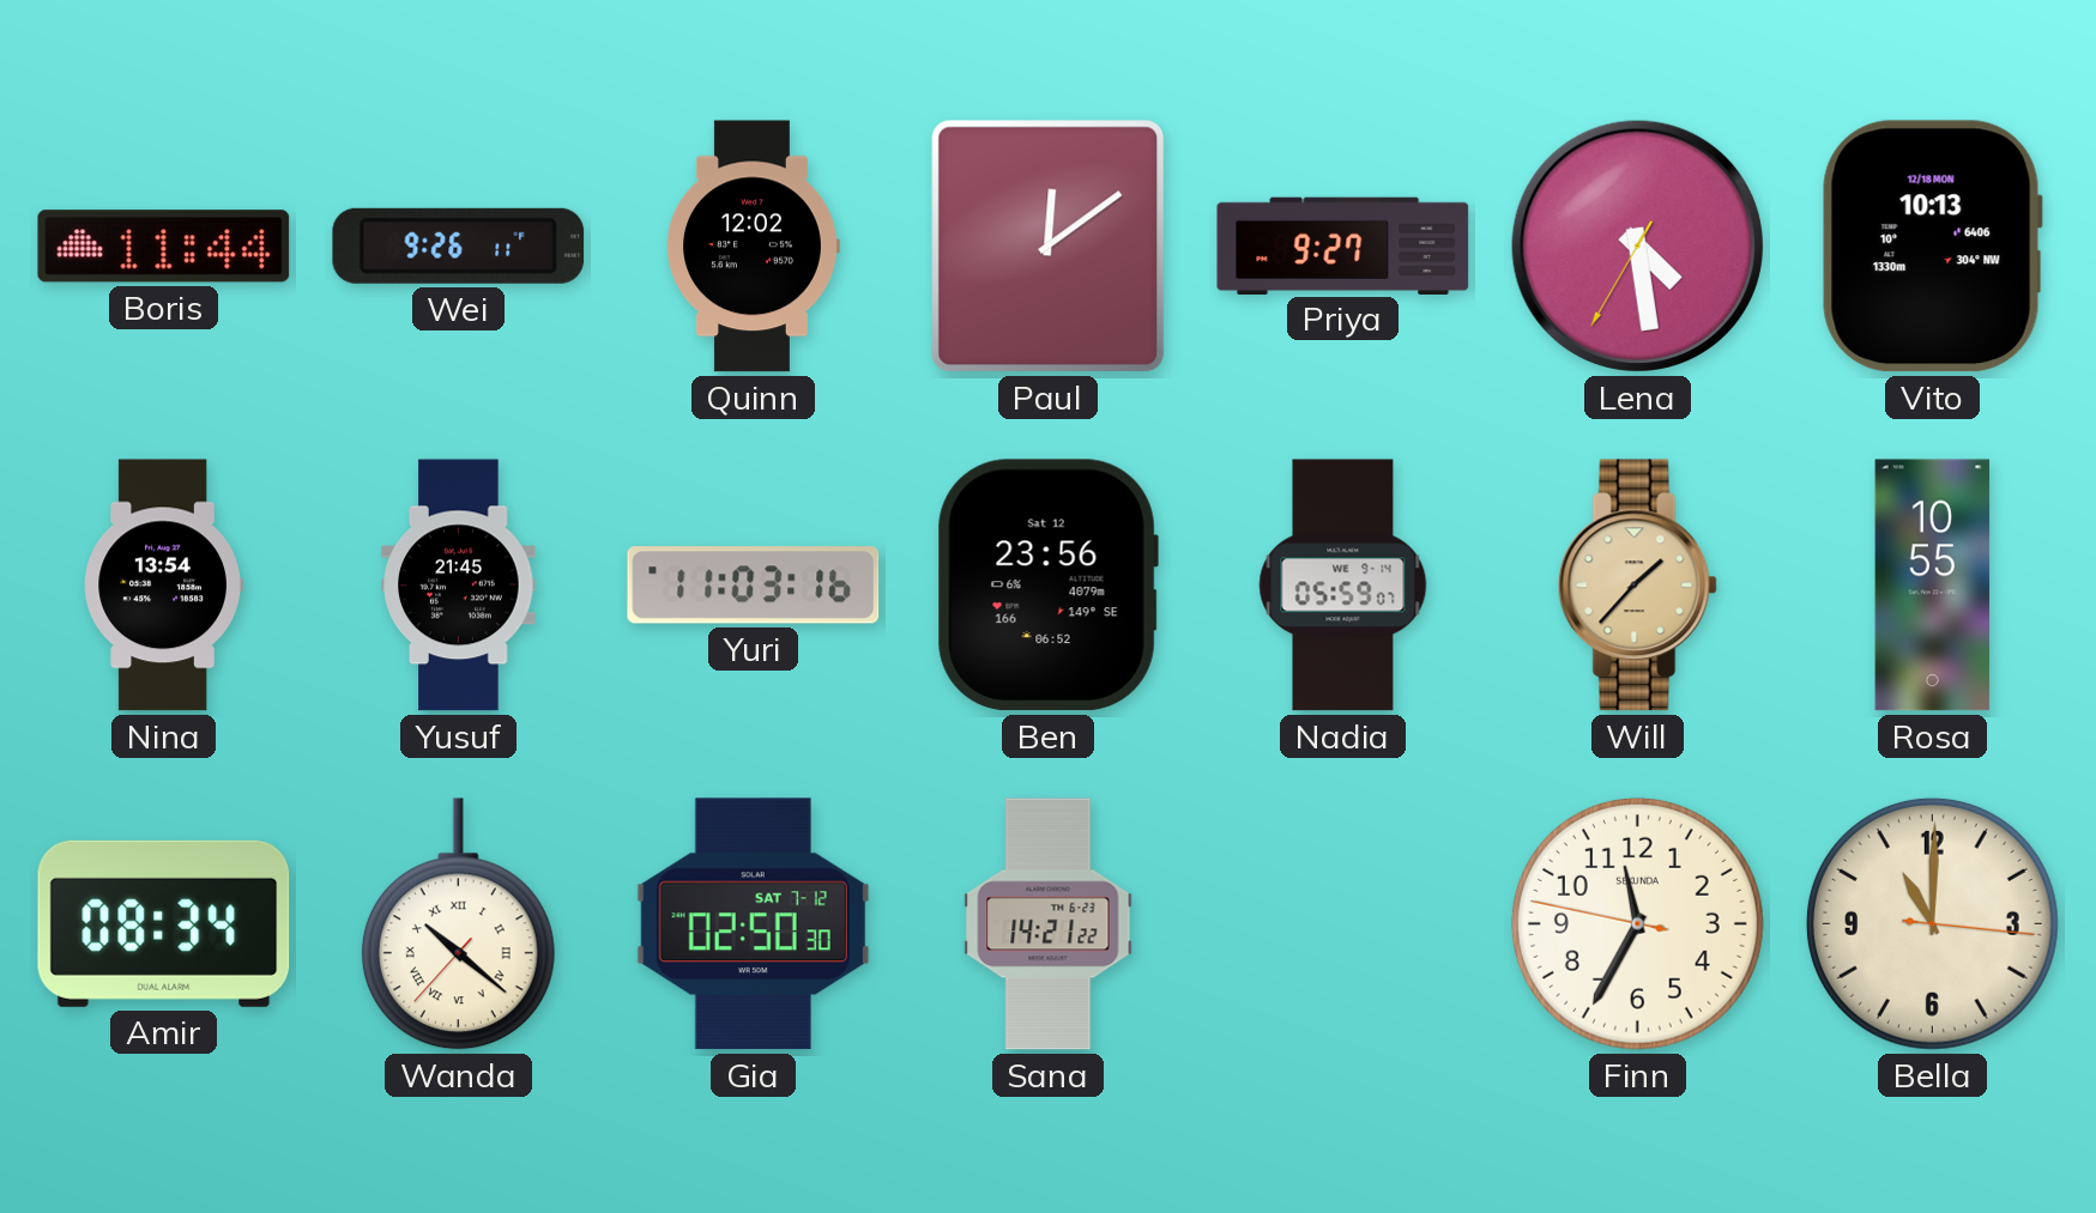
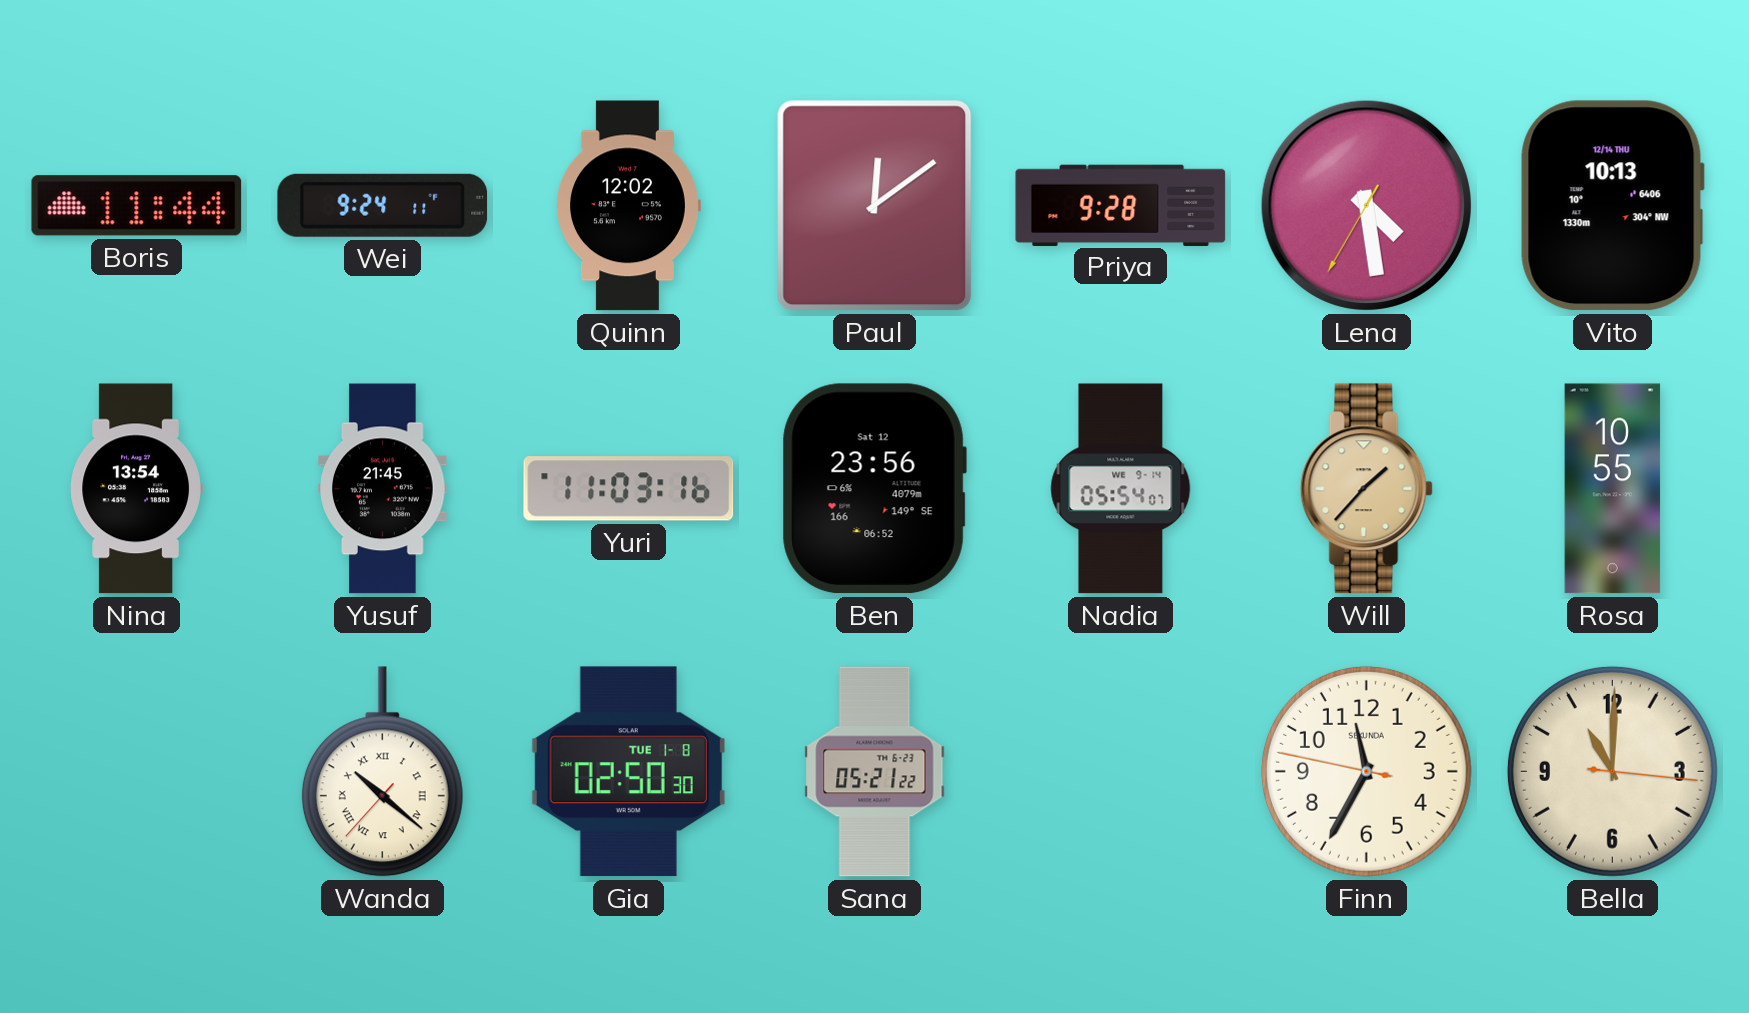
Wei: 9:26 -> 9:24
Priya: 9:27 -> 9:28
Vito date: 12/18 MON -> 12/14 THU
Nadia: 05:59 -> 05:54
Amir: 08:34 -> none
Gia date: SAT 7-12 -> TUE 1-8
Sana: 14:21 -> 05:21
